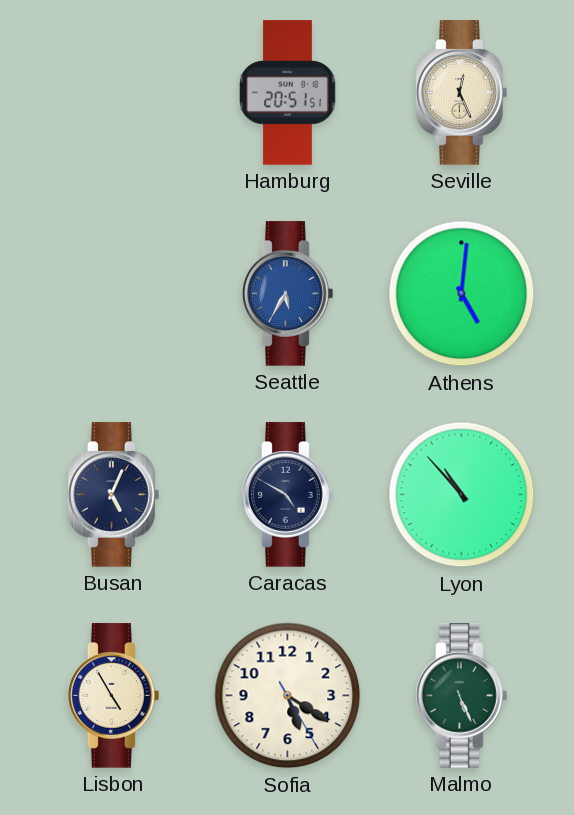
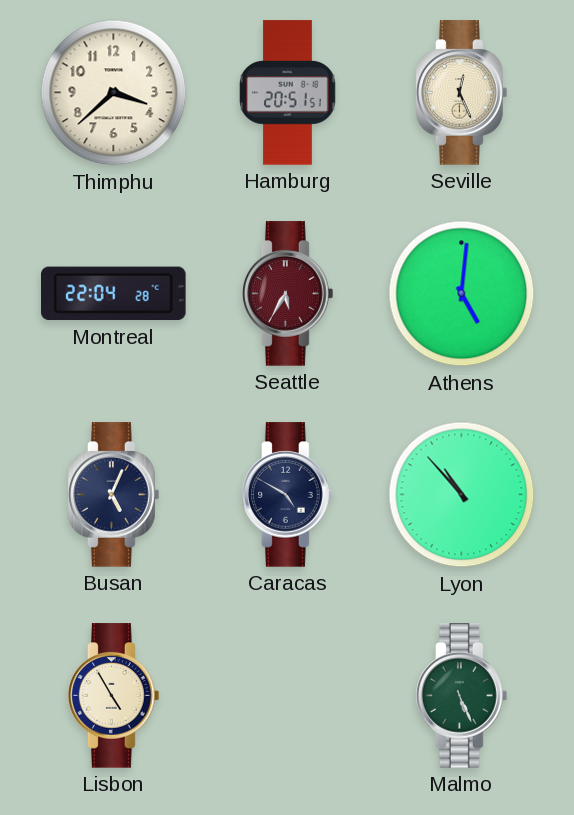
Thimphu: none -> 3:38
Montreal: none -> 22:04
Seattle dial: blue -> burgundy
Sofia: 5:20 -> none
